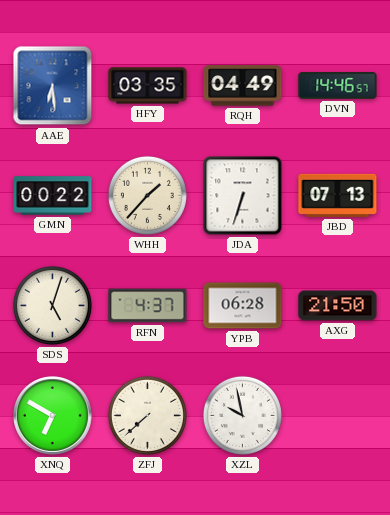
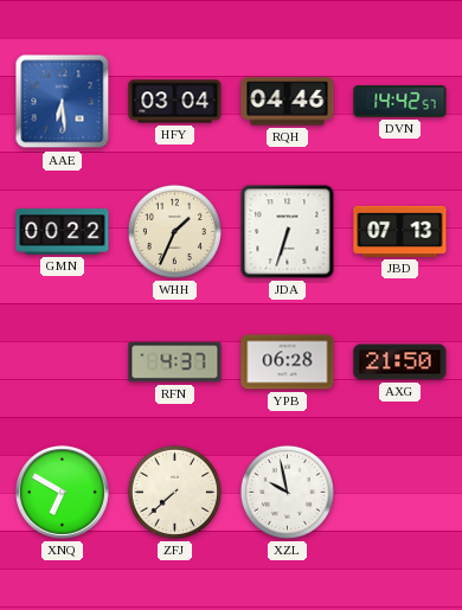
HFY: 03:35 -> 03:04
RQH: 04:49 -> 04:46
DVN: 14:46 -> 14:42
WHH: 1:37 -> 1:34
SDS: 5:03 -> none
